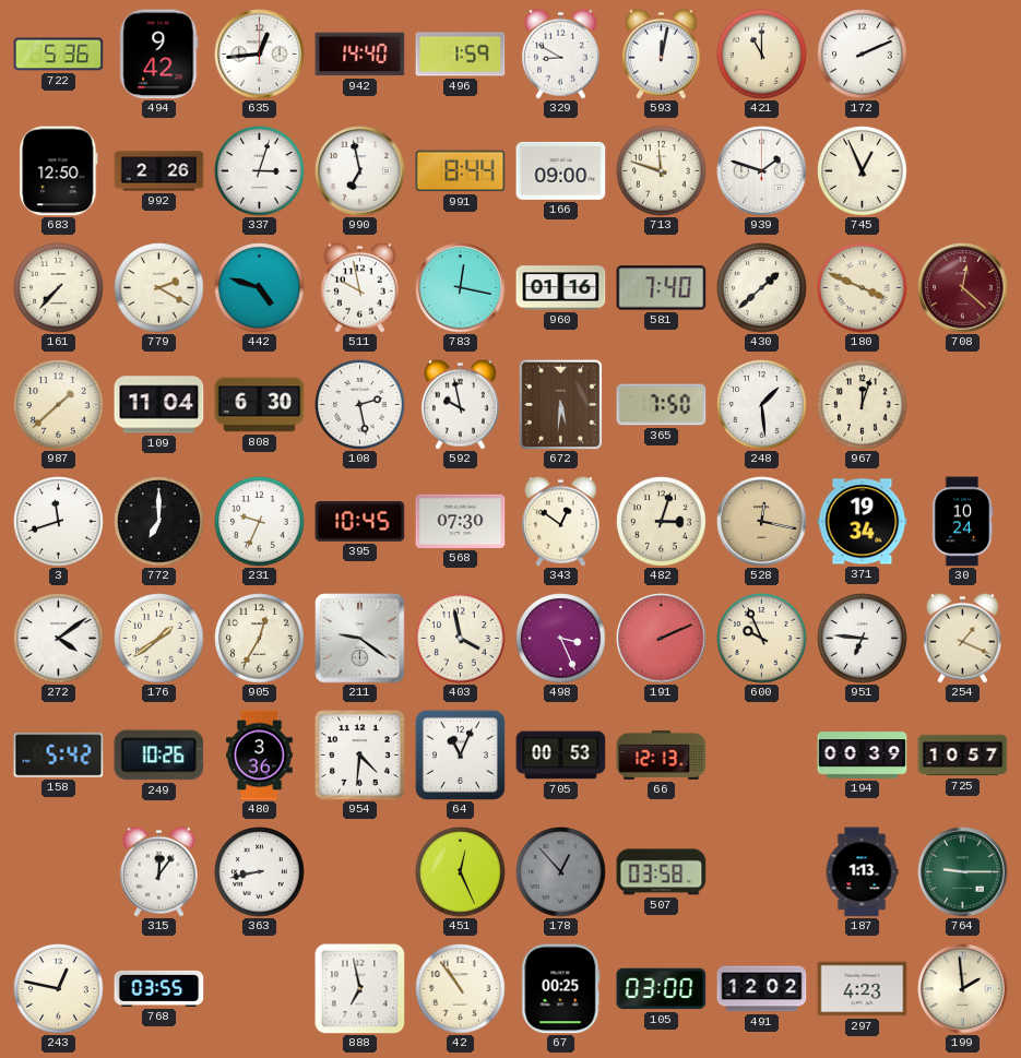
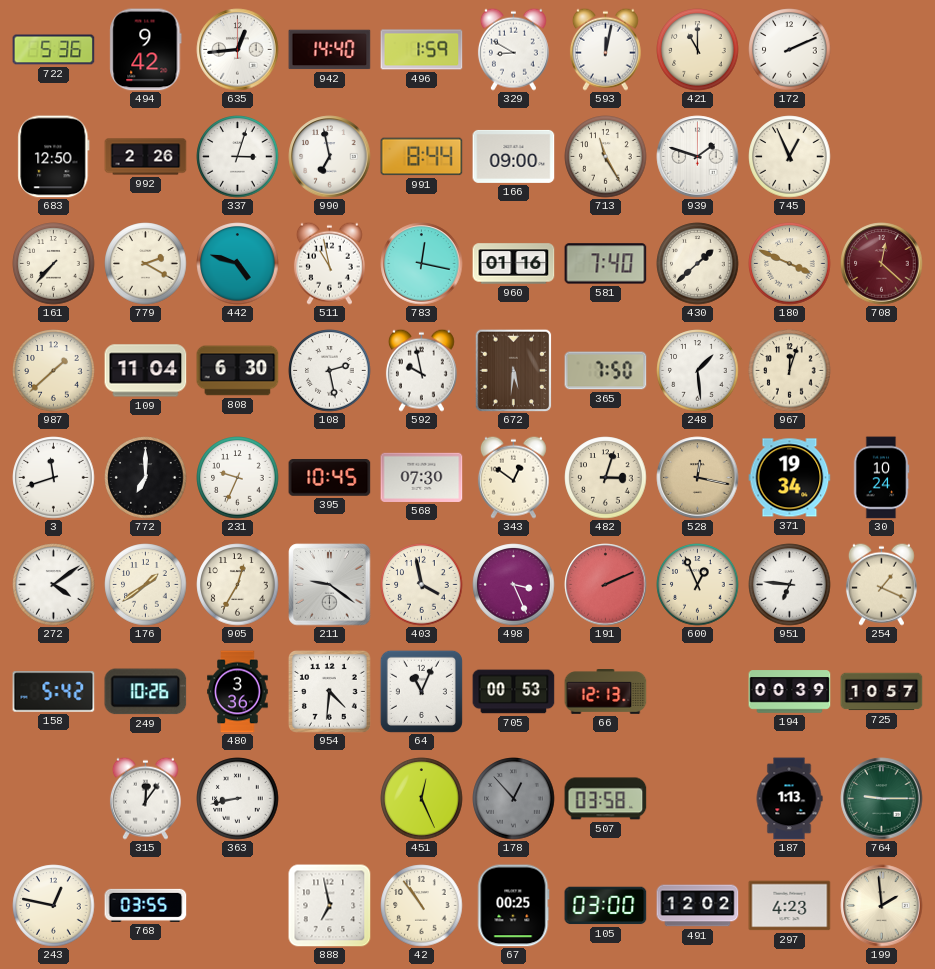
713: 11:48 -> 11:25
511: 9:58 -> 10:58
600: 9:56 -> 12:56
